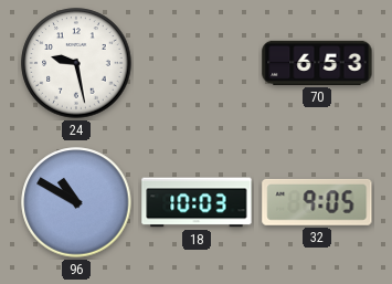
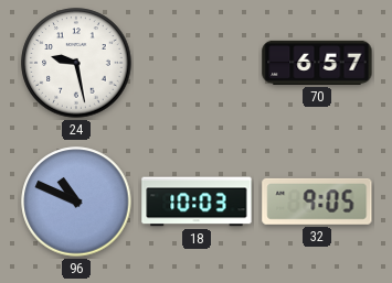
70: 6:53 -> 6:57
96: 10:50 -> 10:49
